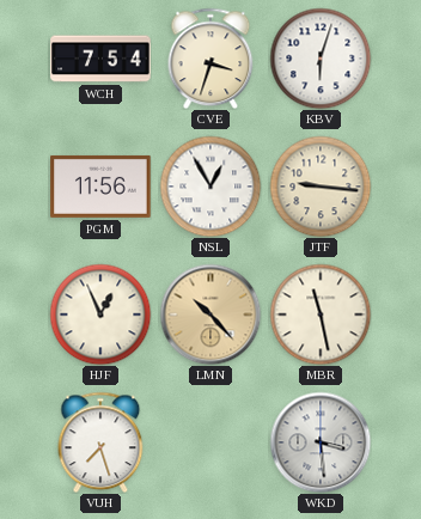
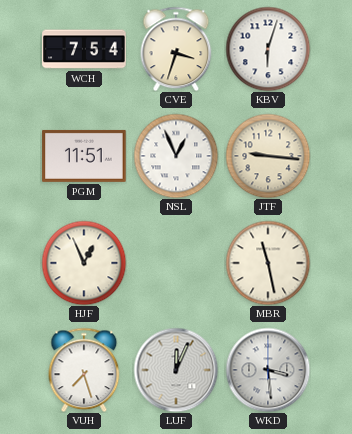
PGM: 11:56 -> 11:51
NSL: 12:55 -> 12:56
LMN: 10:23 -> none
LUF: none -> 12:04
